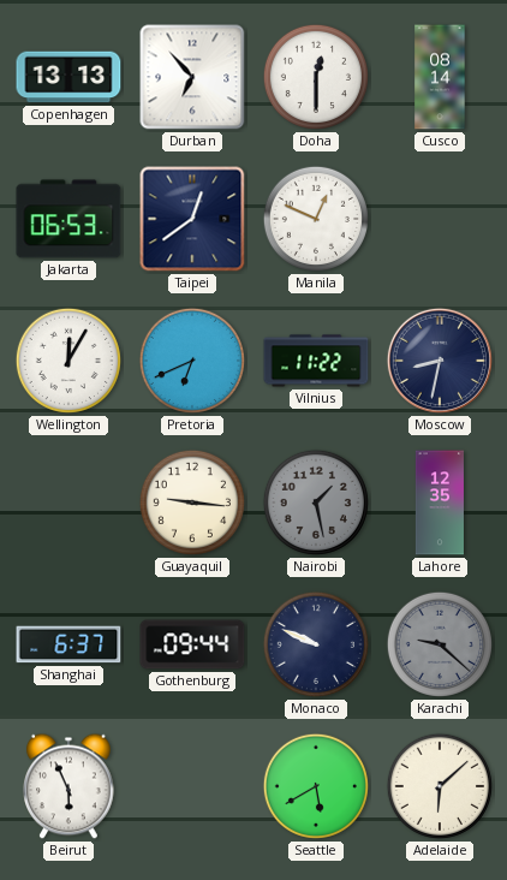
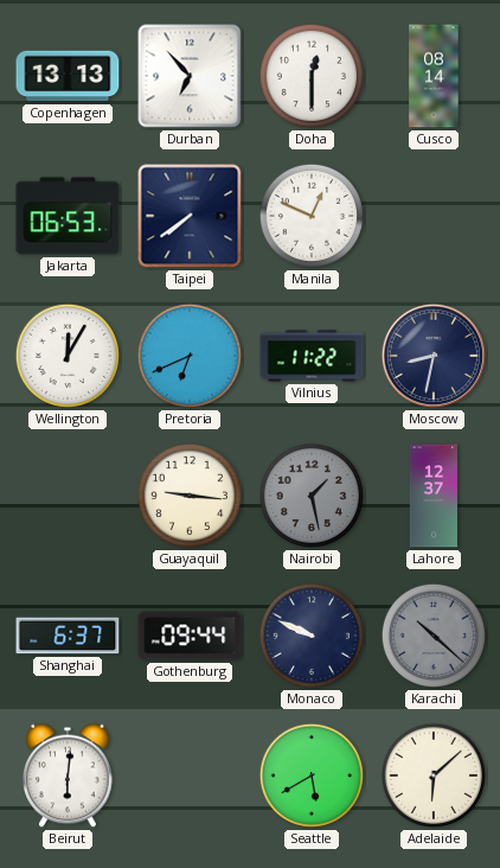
Taipei: 12:39 -> 7:39
Lahore: 12:35 -> 12:37
Karachi: 9:22 -> 10:22
Beirut: 5:56 -> 6:01
